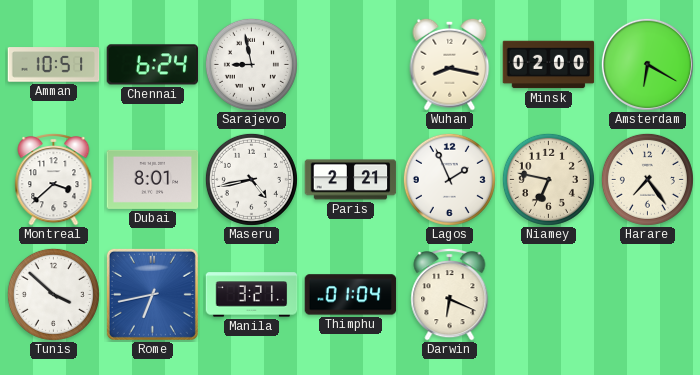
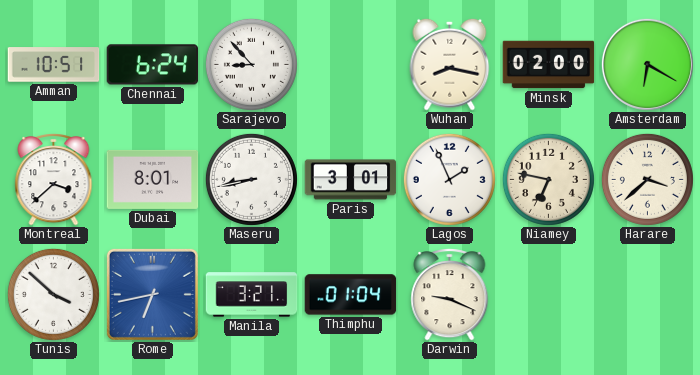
Sarajevo: 8:58 -> 8:53
Maseru: 4:43 -> 8:43
Paris: 2:21 -> 3:01
Harare: 7:24 -> 3:38
Darwin: 6:19 -> 9:19
